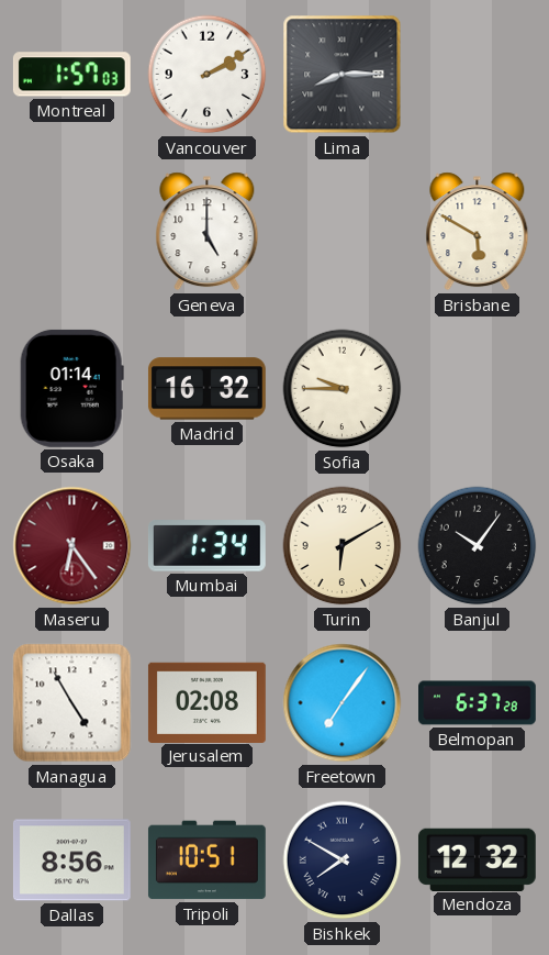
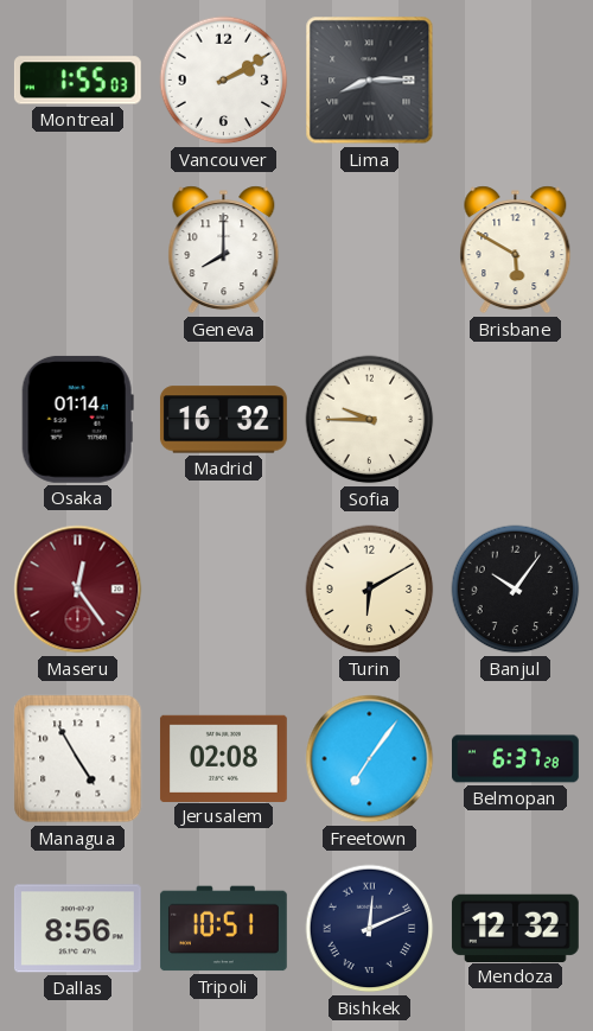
Montreal: 1:57 -> 1:55
Geneva: 5:00 -> 8:00
Maseru: 6:24 -> 12:24
Mumbai: 1:34 -> none
Bishkek: 7:50 -> 12:11
